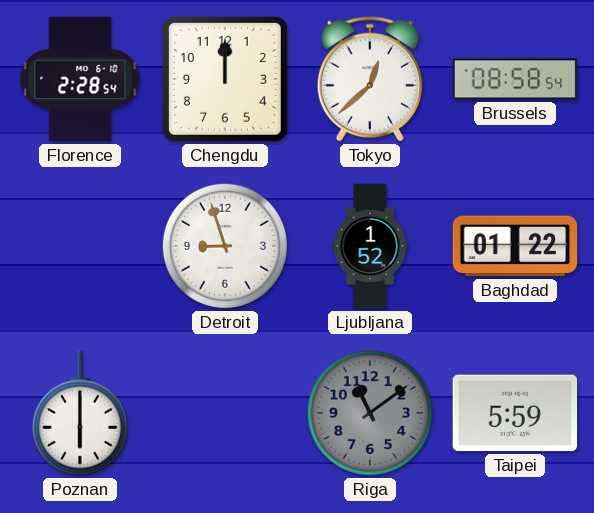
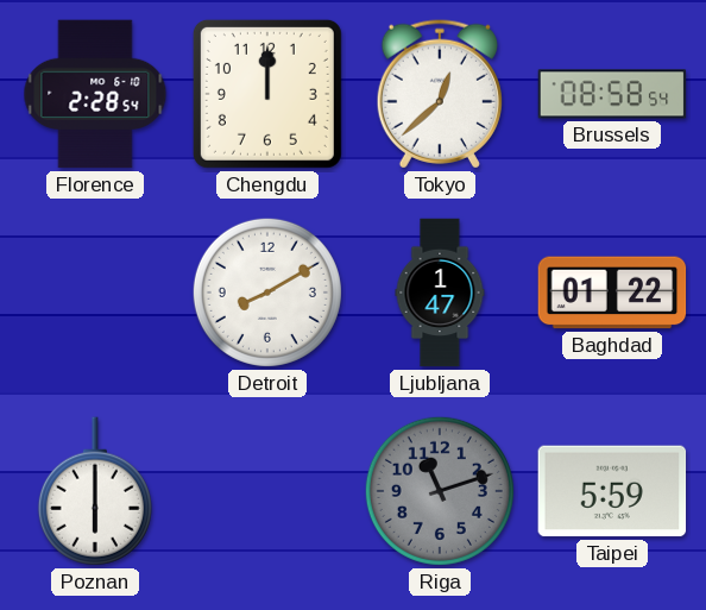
Detroit: 8:57 -> 8:10
Ljubljana: 1:52 -> 1:47
Riga: 11:09 -> 11:12
